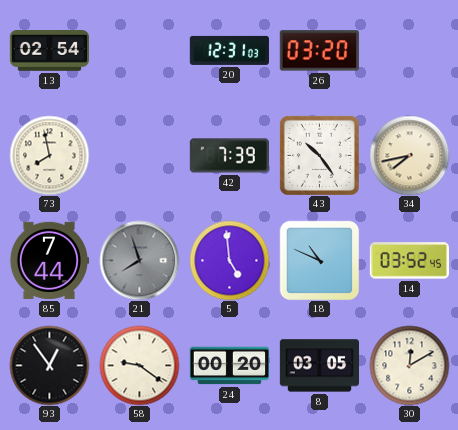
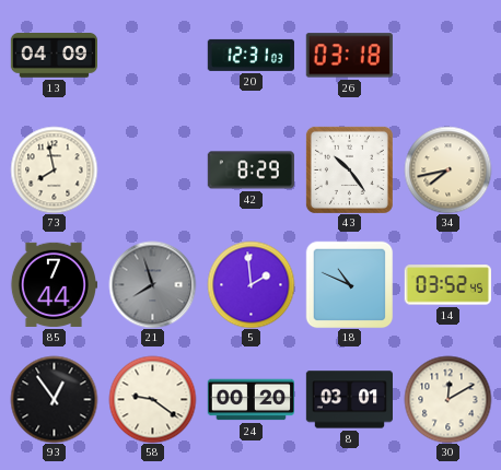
13: 02:54 -> 04:09
26: 03:20 -> 03:18
42: 7:39 -> 8:29
5: 4:59 -> 1:59
8: 03:05 -> 03:01
